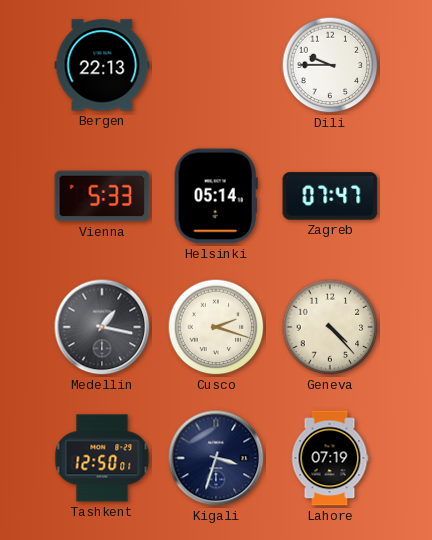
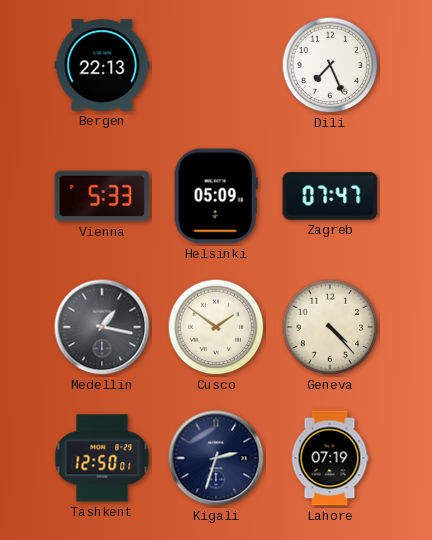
Dili: 9:45 -> 7:26
Helsinki: 05:14 -> 05:09
Cusco: 2:18 -> 1:51
Kigali: 3:33 -> 2:33
